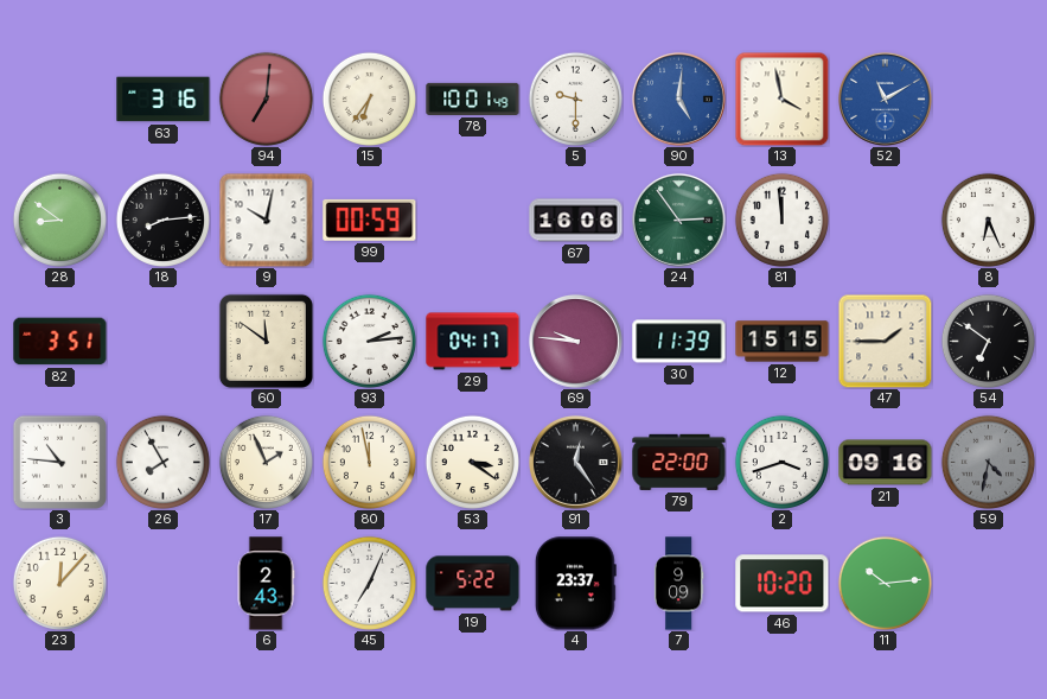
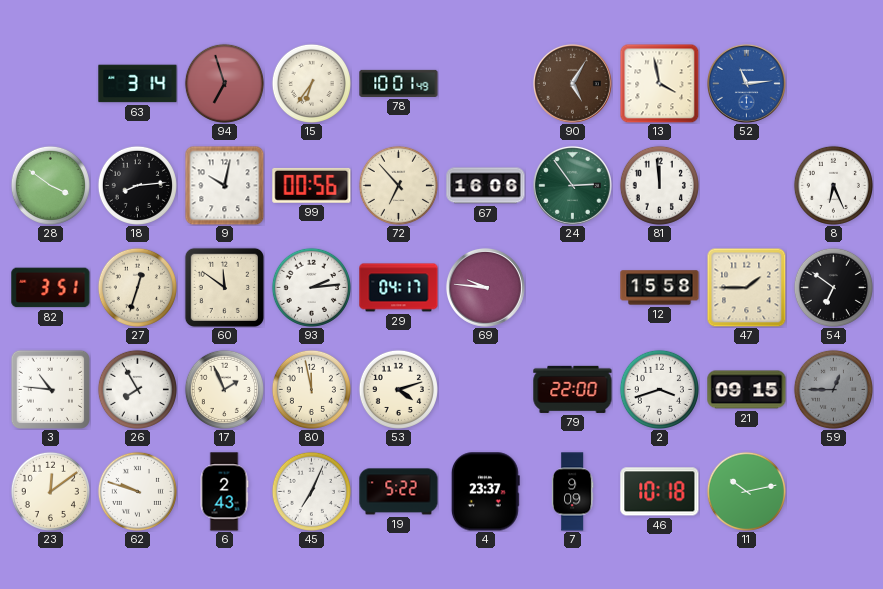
63: 3:16 -> 3:14
94: 7:01 -> 6:57
5: 9:30 -> none
90: 5:01 -> 5:05
90 dial: blue -> brown
52: 11:10 -> 11:14
28: 8:51 -> 3:51
99: 00:59 -> 00:56
72: none -> 6:53
27: none -> 12:33
30: 11:39 -> none
12: 15:15 -> 15:58
53: 3:21 -> 4:12
91: 12:24 -> none
21: 09:16 -> 09:15
59: 4:32 -> 12:45
23: 12:07 -> 12:09
62: none -> 9:48
46: 10:20 -> 10:18
11: 10:14 -> 10:13
